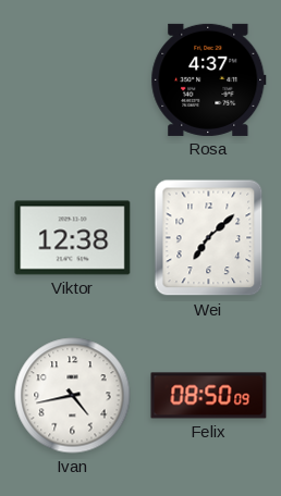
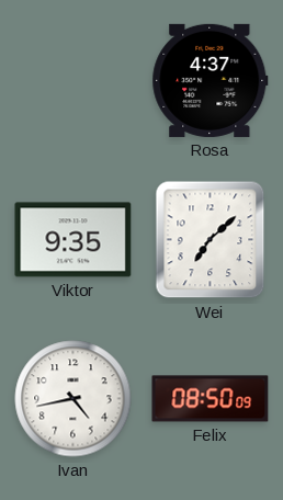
Viktor: 12:38 -> 9:35
